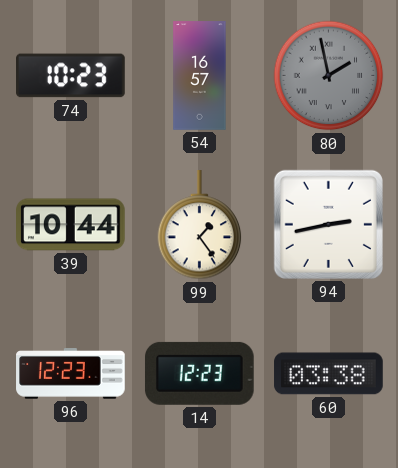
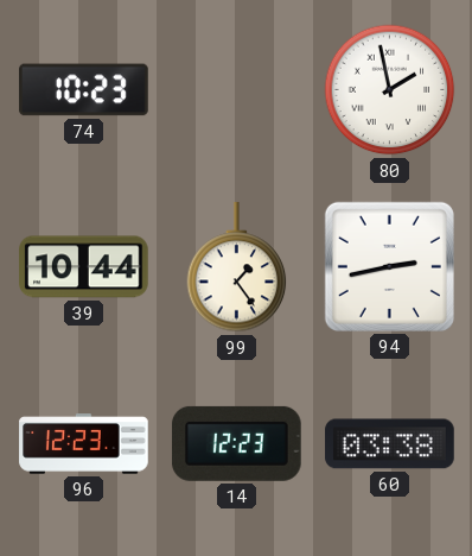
54: 16:57 -> none
80 dial: grey -> white
